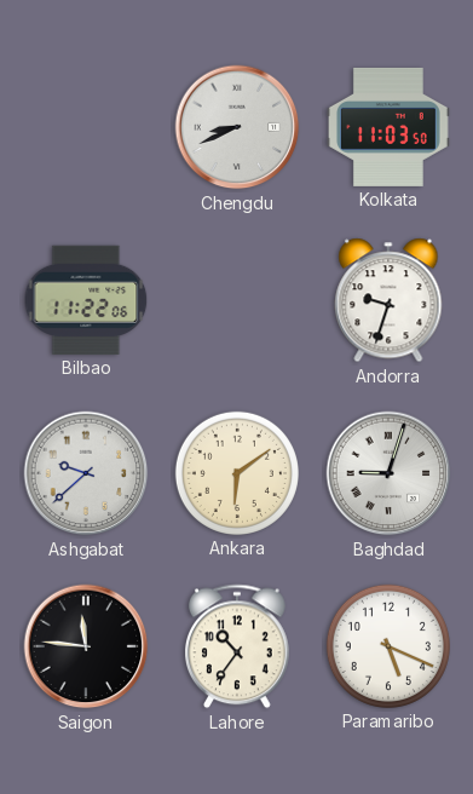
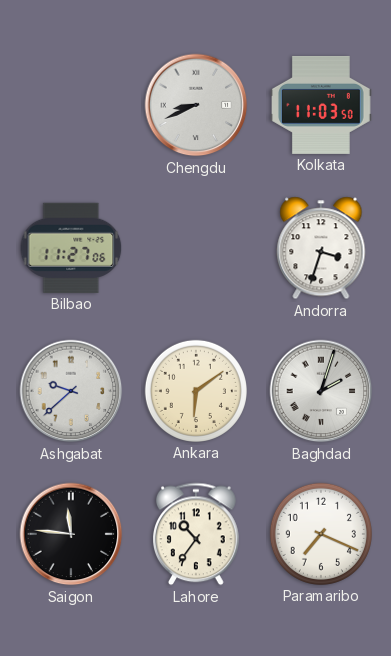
Bilbao: 11:22 -> 11:27
Andorra: 9:33 -> 3:33
Baghdad: 9:03 -> 2:03
Paramaribo: 5:19 -> 7:19
